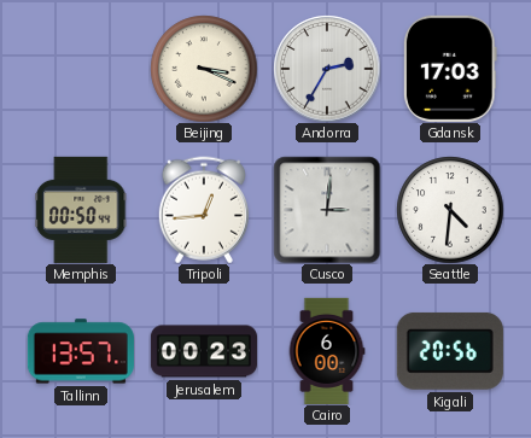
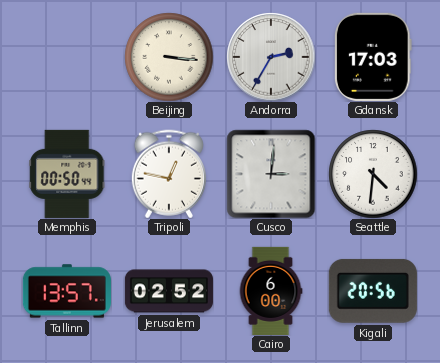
Beijing: 3:19 -> 3:16
Tripoli: 12:44 -> 12:47
Jerusalem: 00:23 -> 02:52
